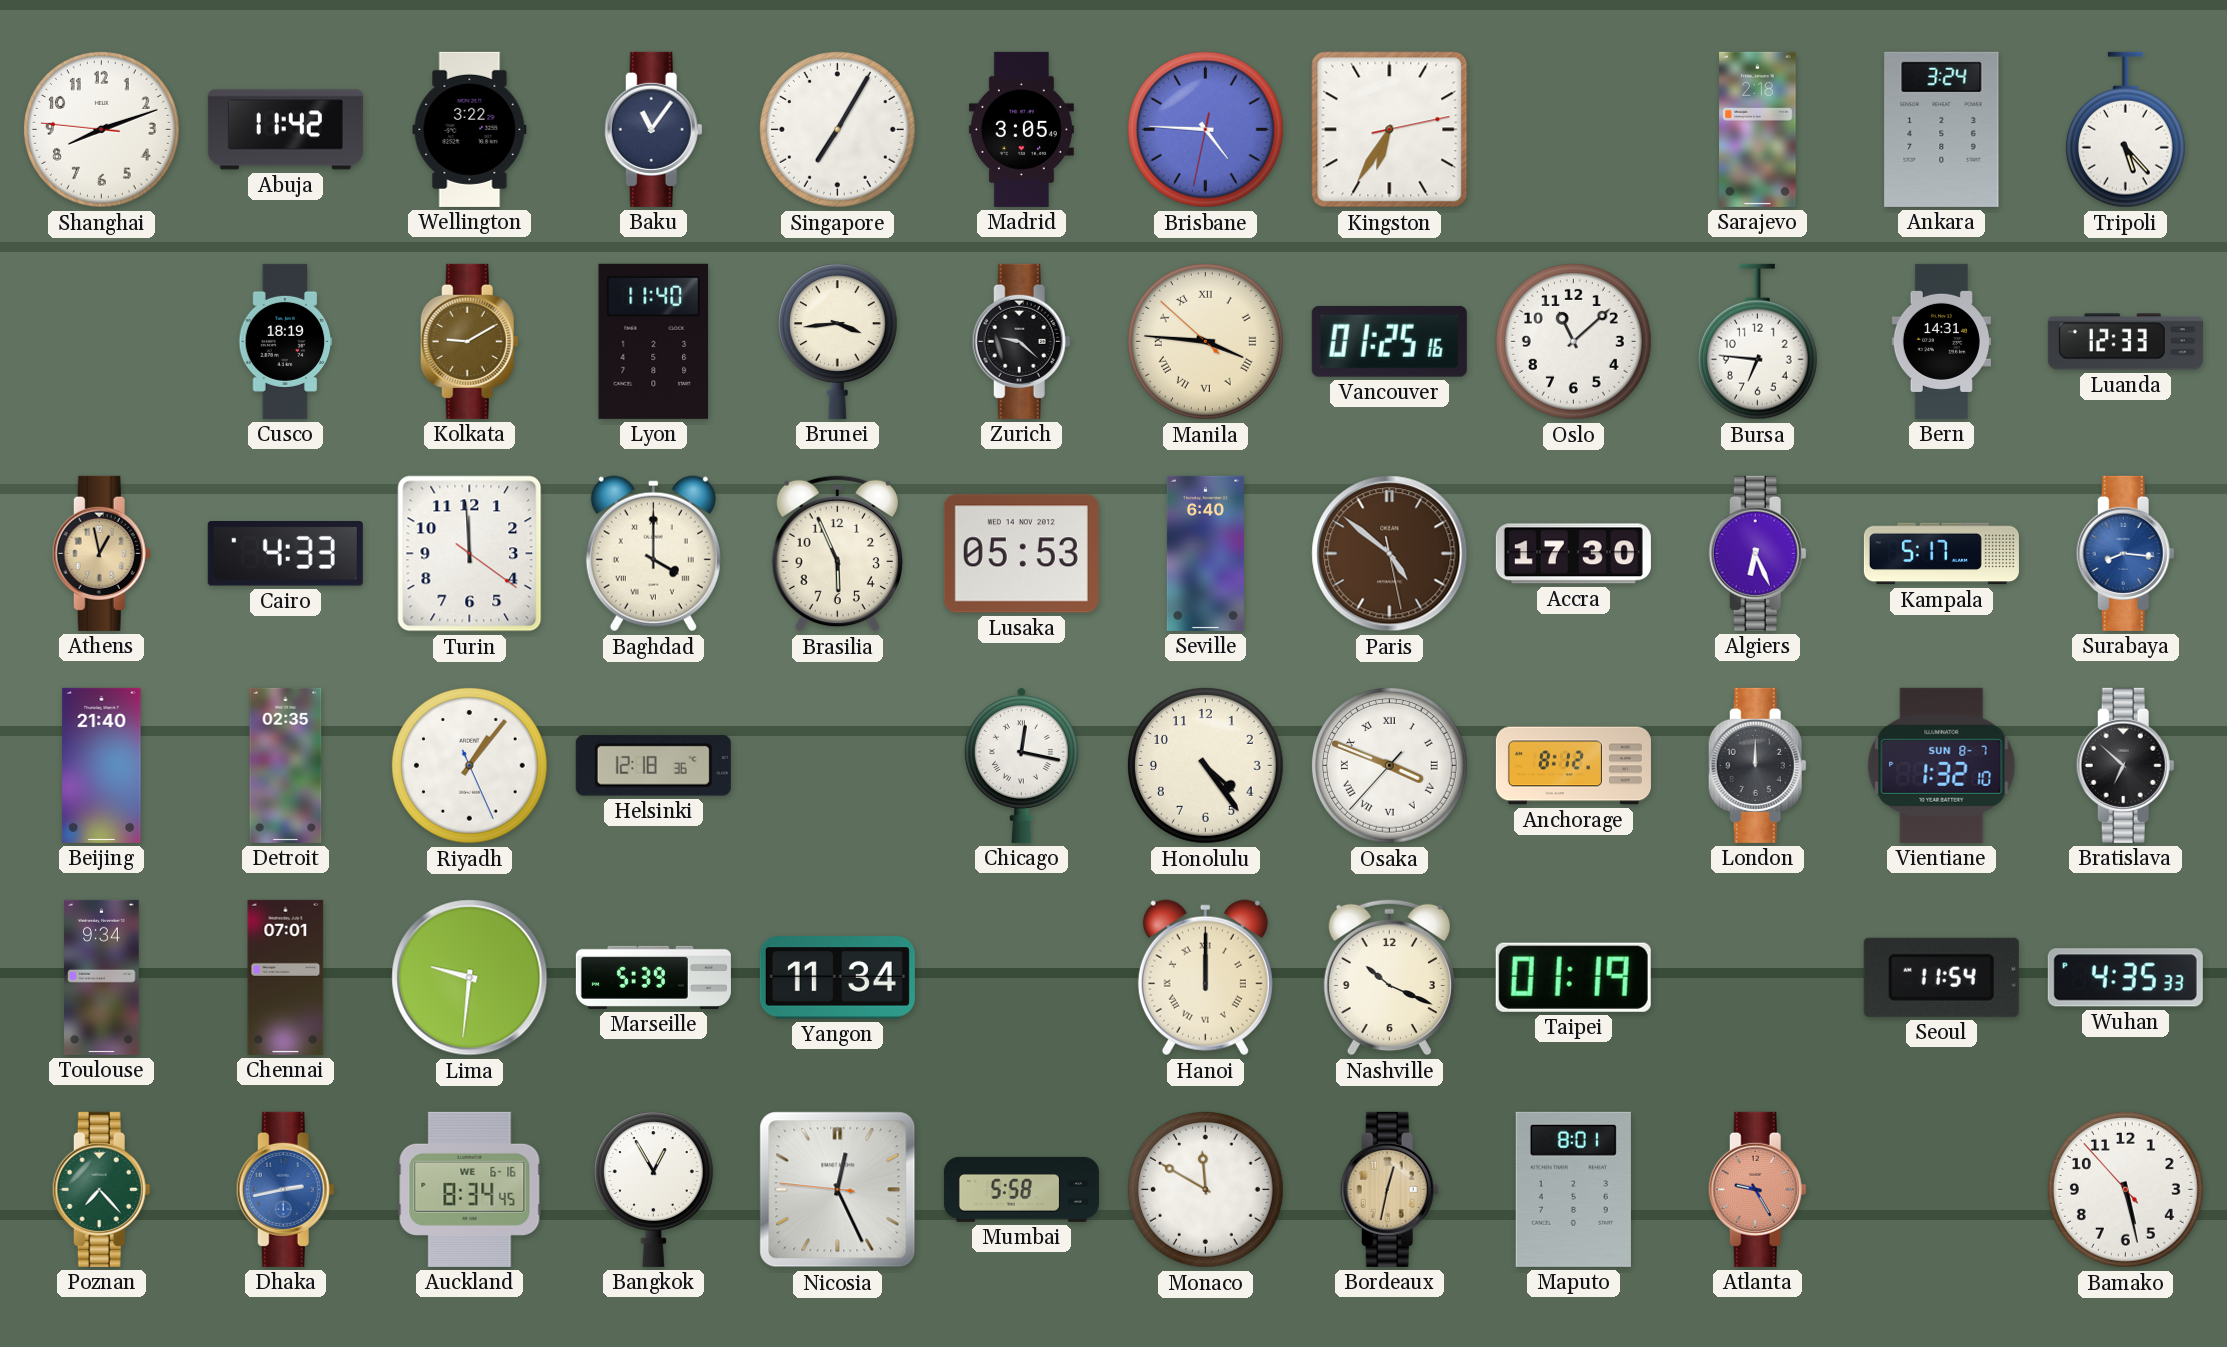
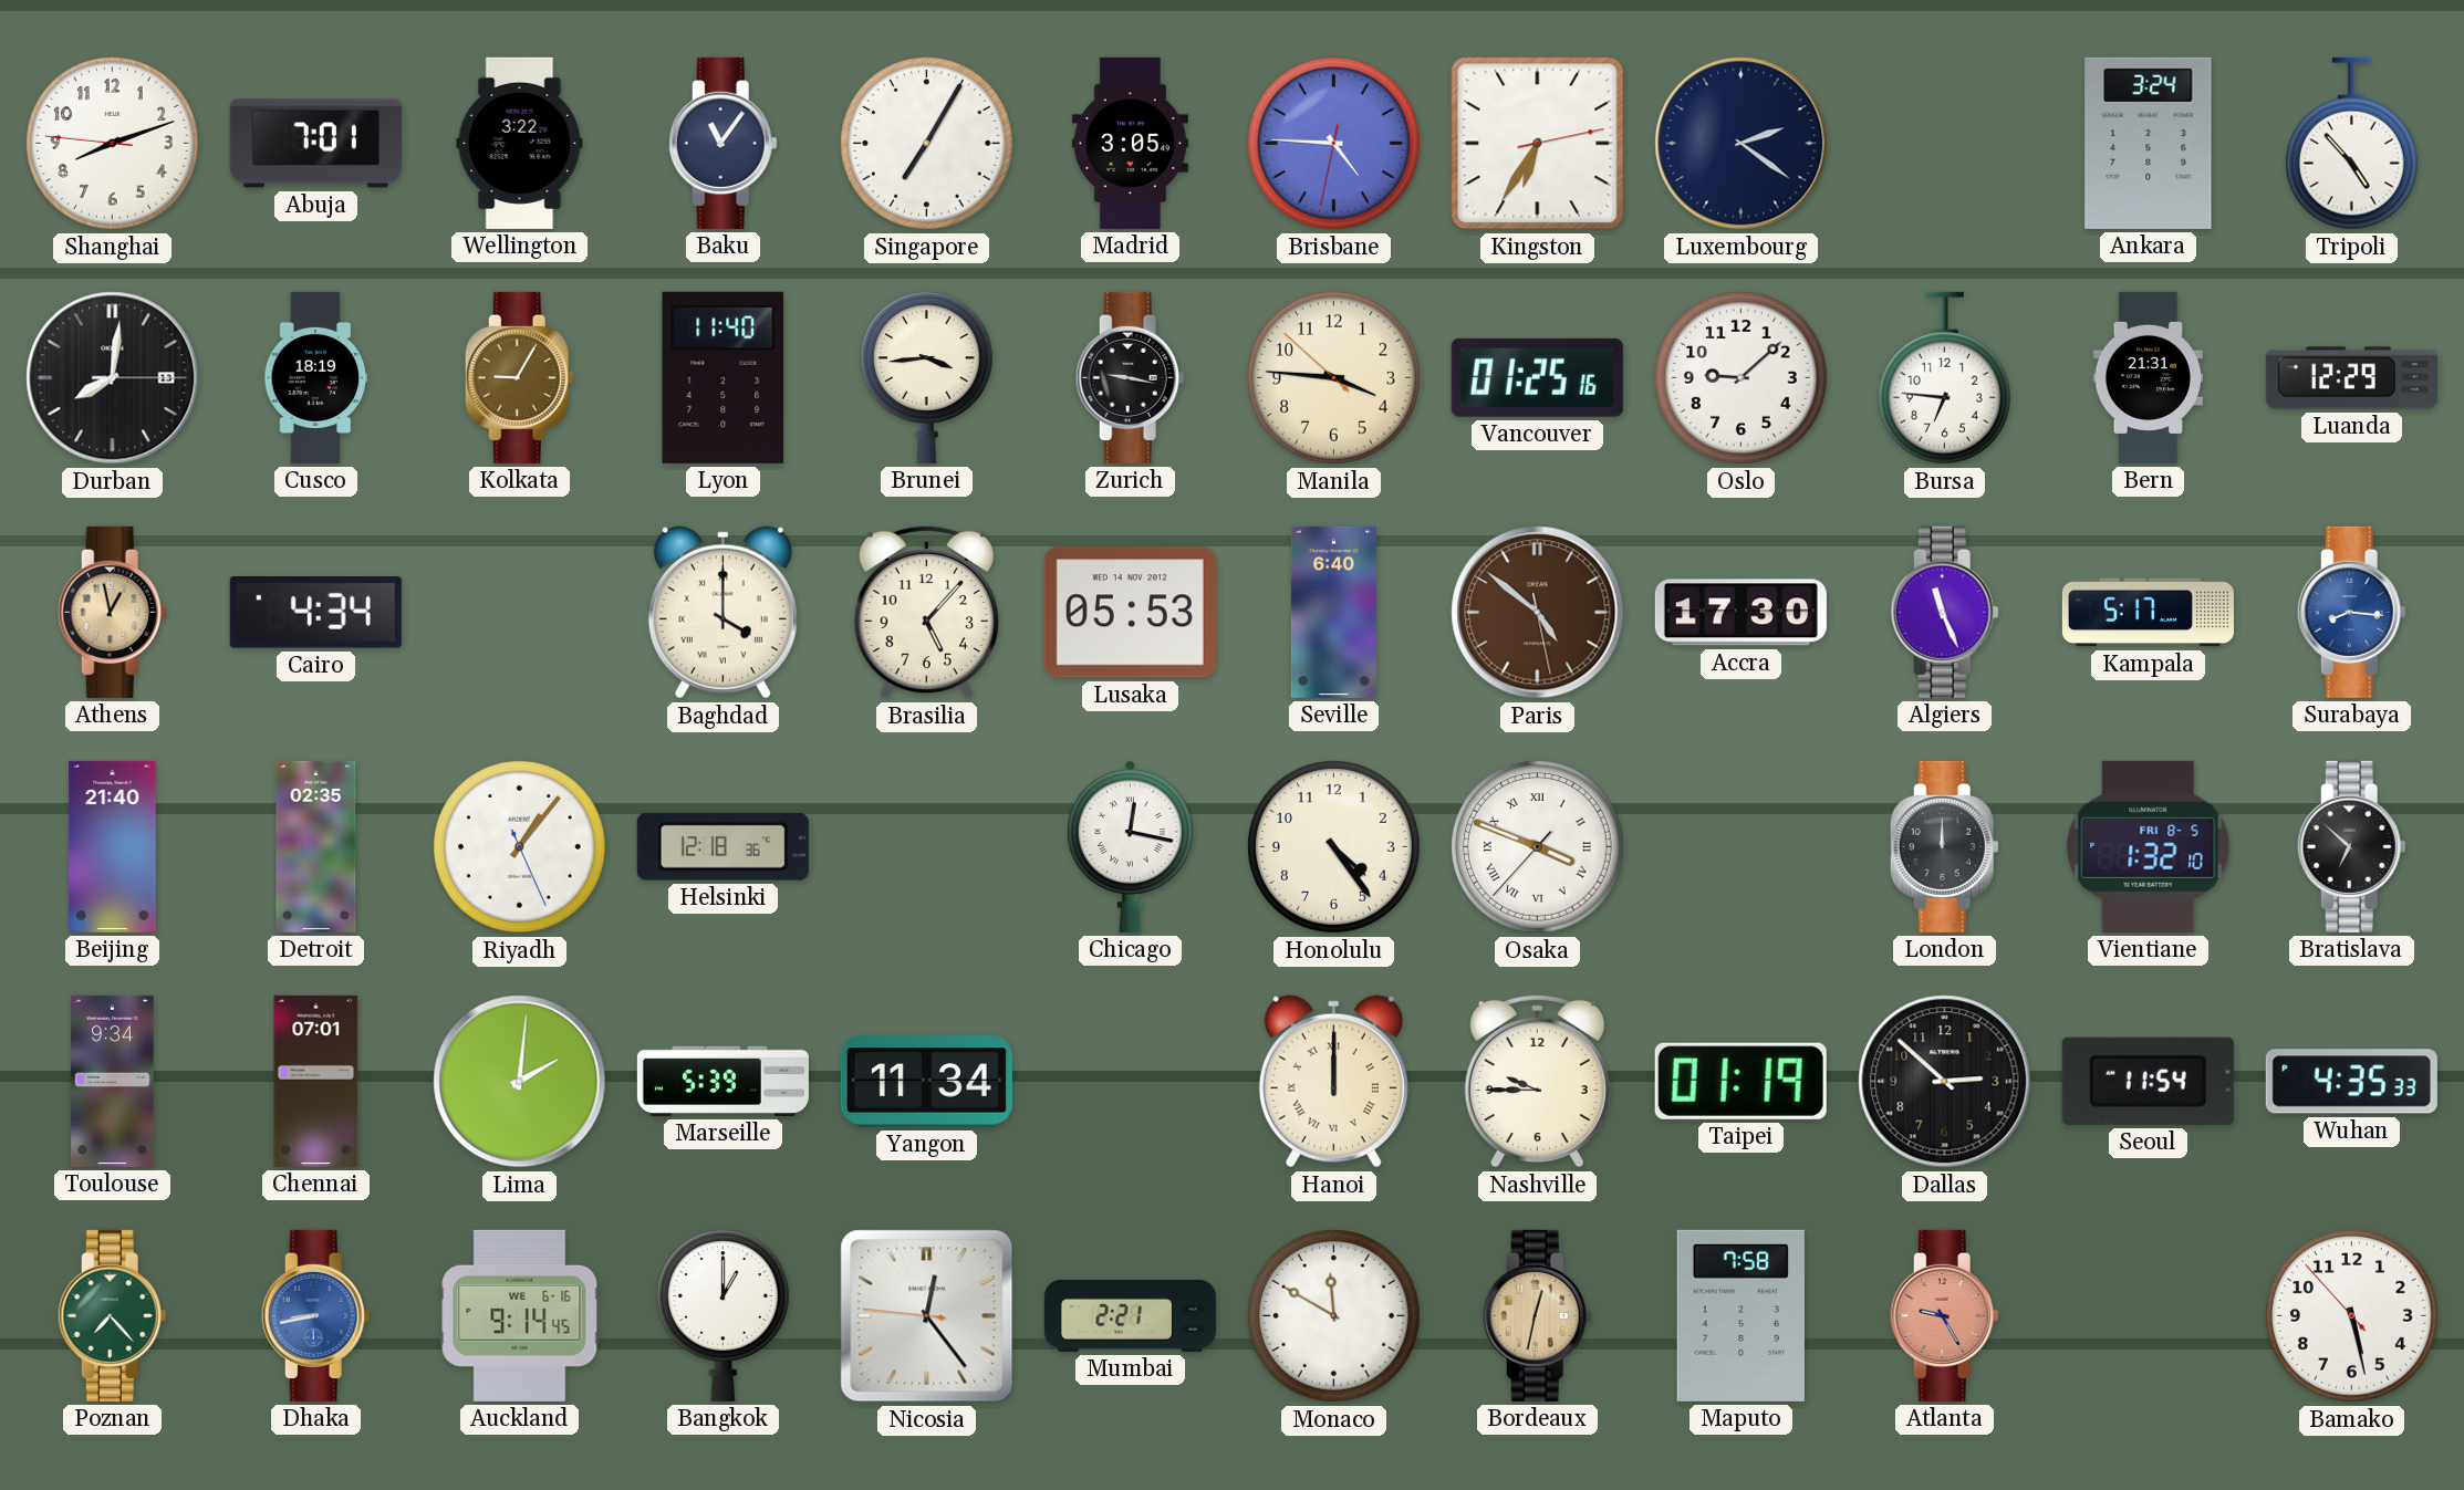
Abuja: 11:42 -> 7:01
Luxembourg: none -> 2:21
Sarajevo: 2:18 -> none
Tripoli: 5:23 -> 4:53
Durban: none -> 8:01
Kolkata: 9:10 -> 9:05
Zurich: 9:22 -> 9:17
Manila numerals: Roman -> Arabic
Oslo: 11:08 -> 9:08
Bern: 14:31 -> 21:31
Luanda: 12:33 -> 12:29
Cairo: 4:33 -> 4:34
Turin: 11:59 -> none
Brasilia: 5:56 -> 5:07
Algiers: 6:26 -> 11:26
Anchorage: 8:12 -> none
Vientiane date: SUN 8-7 -> FRI 8-5
Lima: 9:31 -> 2:01
Nashville: 10:19 -> 9:45
Dallas: none -> 2:52
Dhaka: 2:43 -> 8:43
Auckland: 8:34 -> 9:14
Bangkok: 12:55 -> 1:00
Nicosia: 12:25 -> 12:23
Mumbai: 5:58 -> 2:21
Maputo: 8:01 -> 7:58
